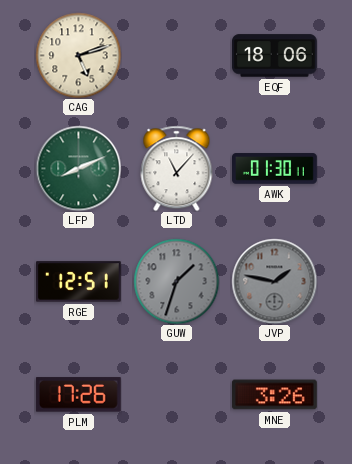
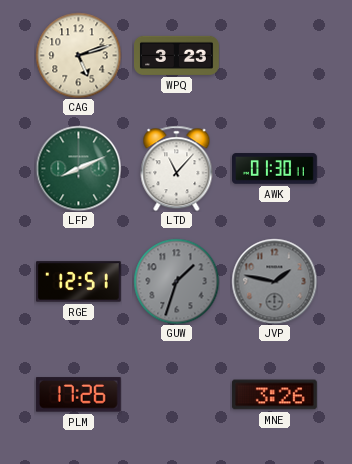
WPQ: none -> 3:23
EQF: 18:06 -> none
